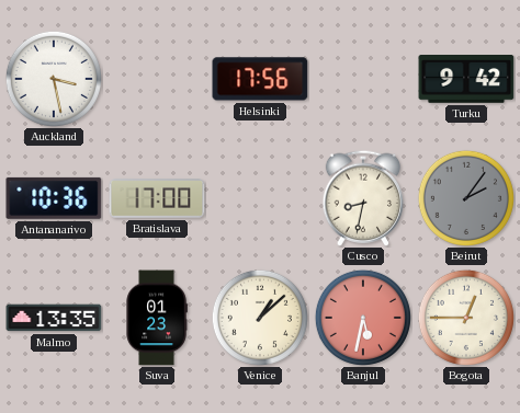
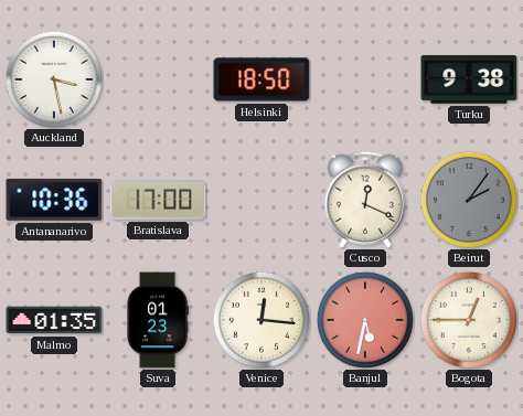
Helsinki: 17:56 -> 18:50
Turku: 9:42 -> 9:38
Cusco: 8:32 -> 12:19
Malmo: 13:35 -> 01:35
Venice: 1:08 -> 12:16
